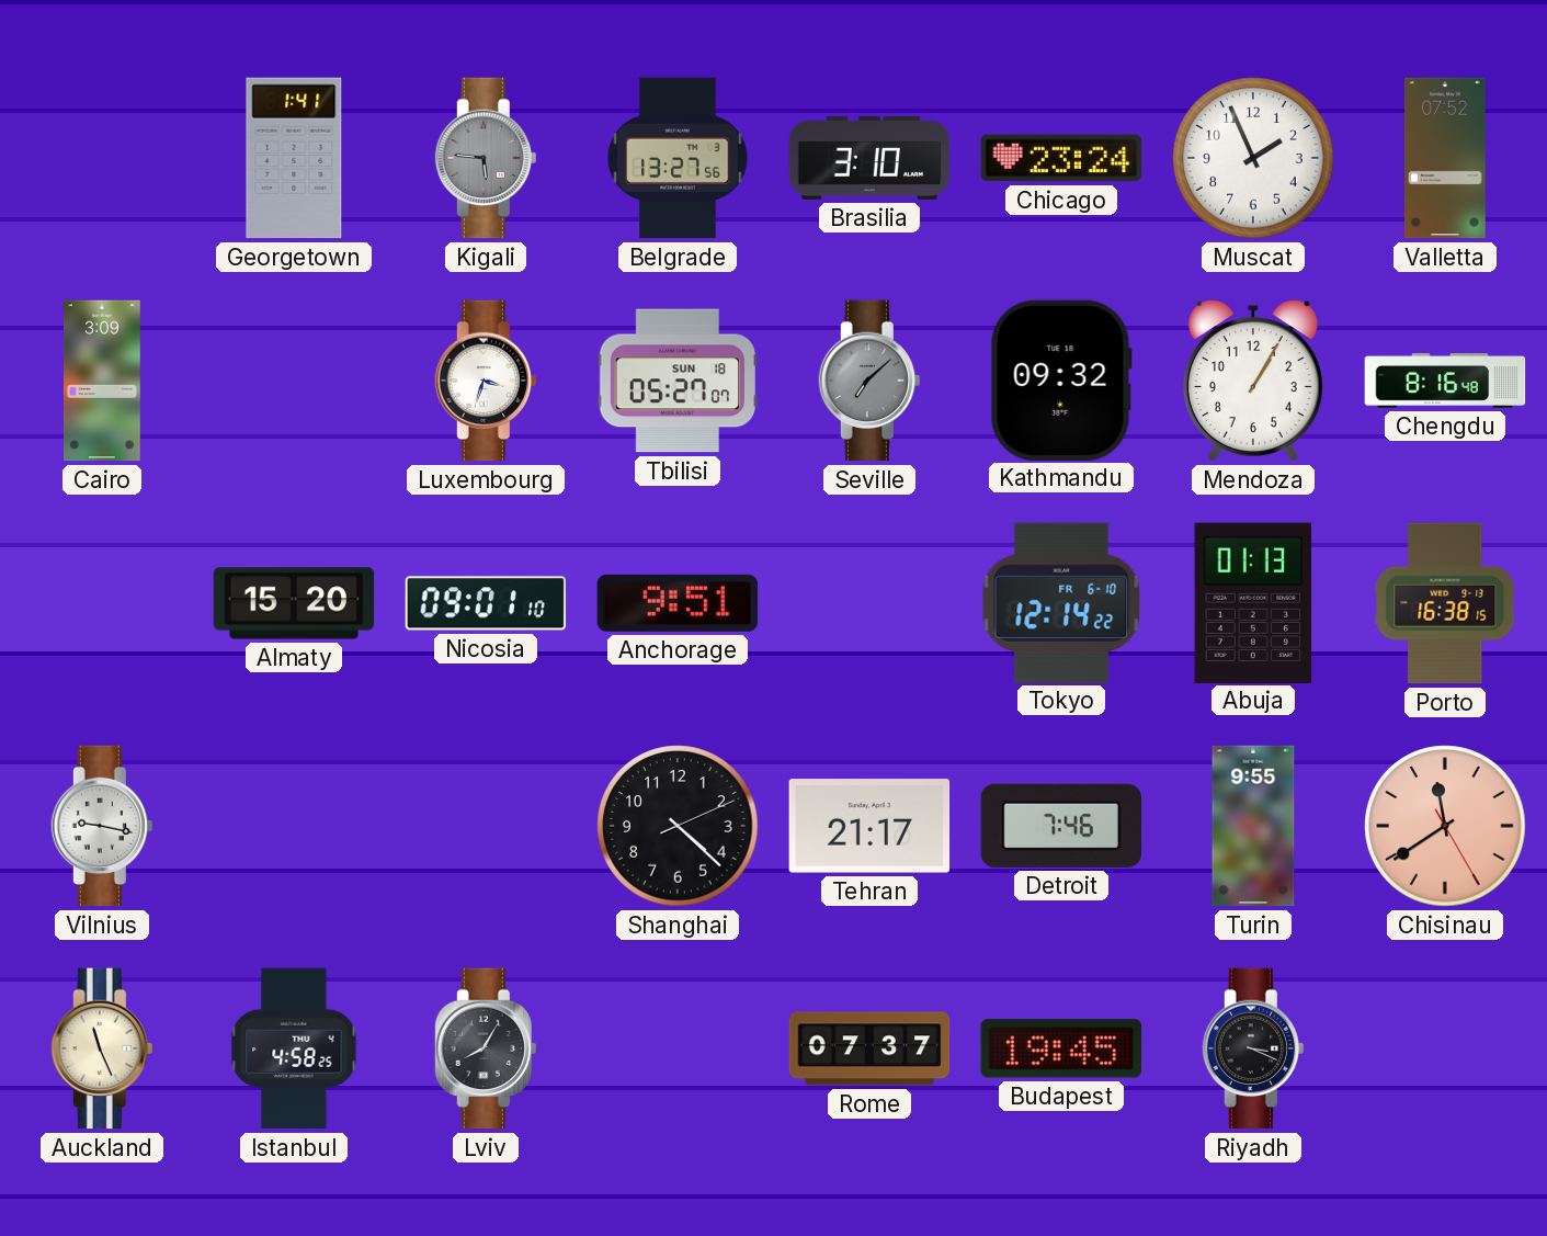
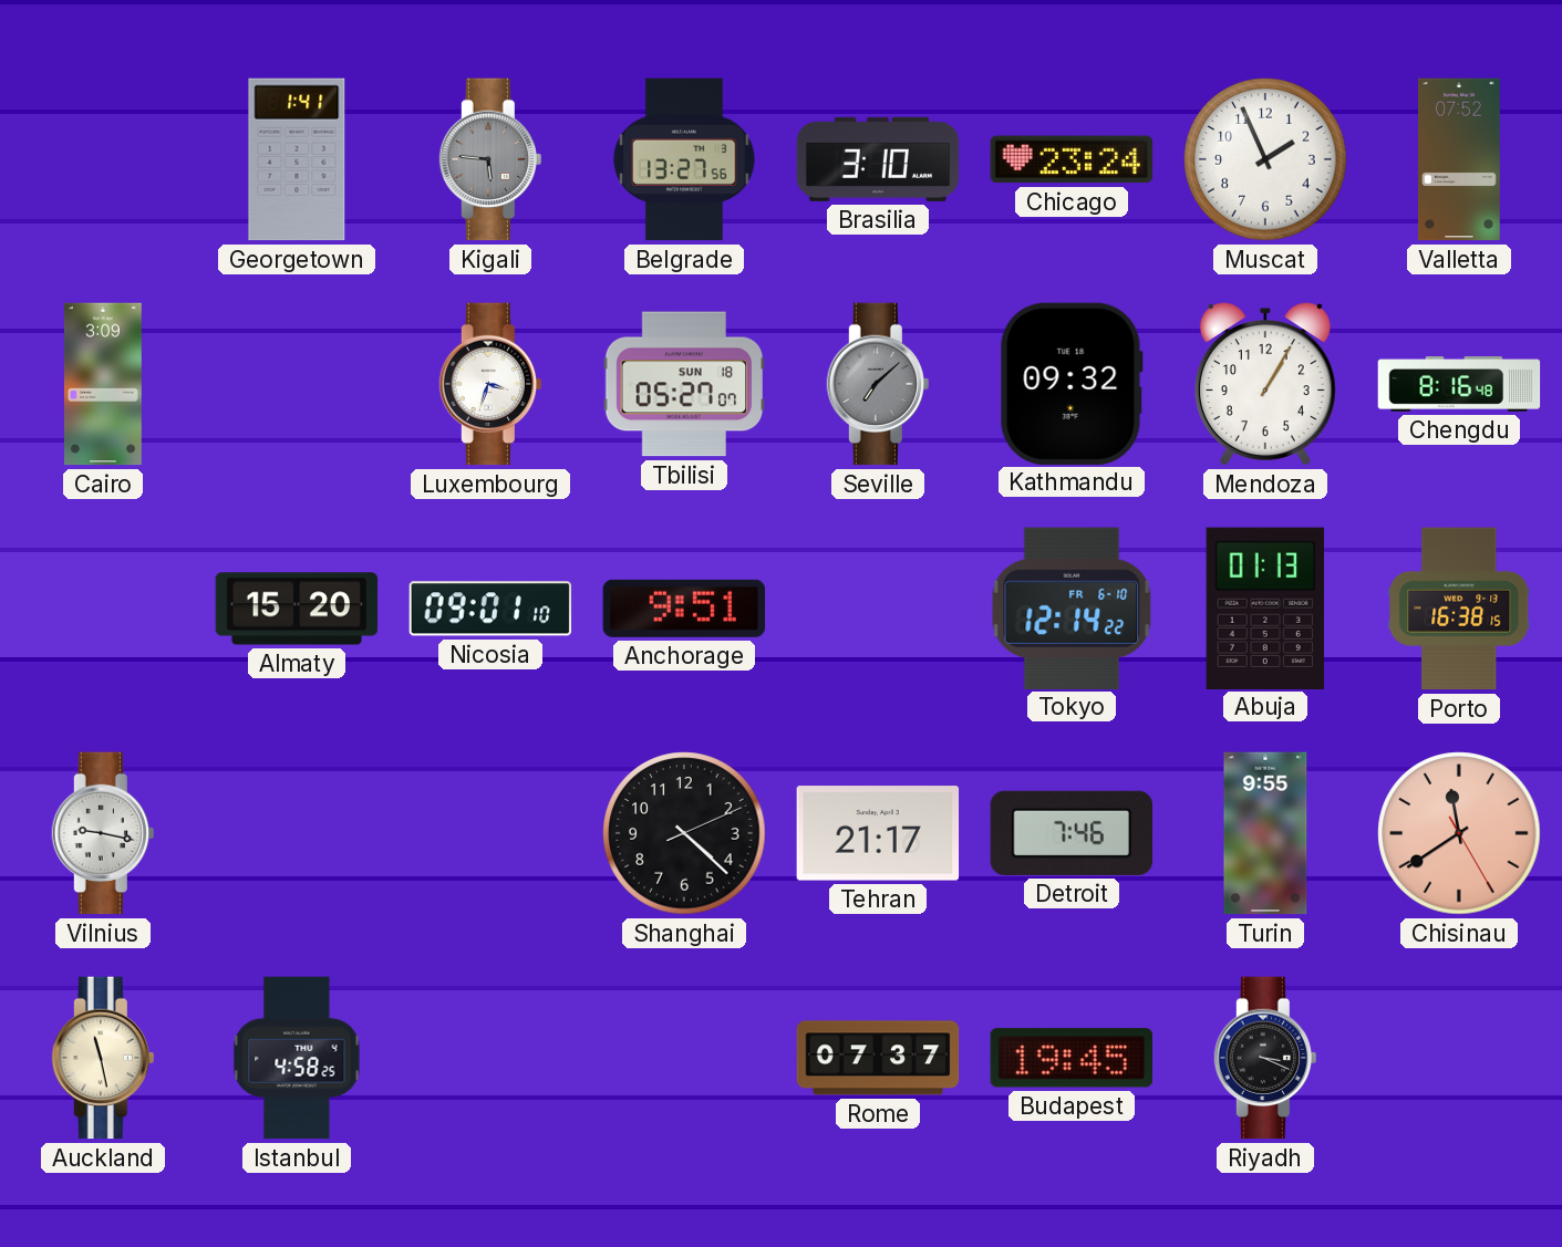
Auckland: 11:26 -> 11:28
Lviv: 8:05 -> none
